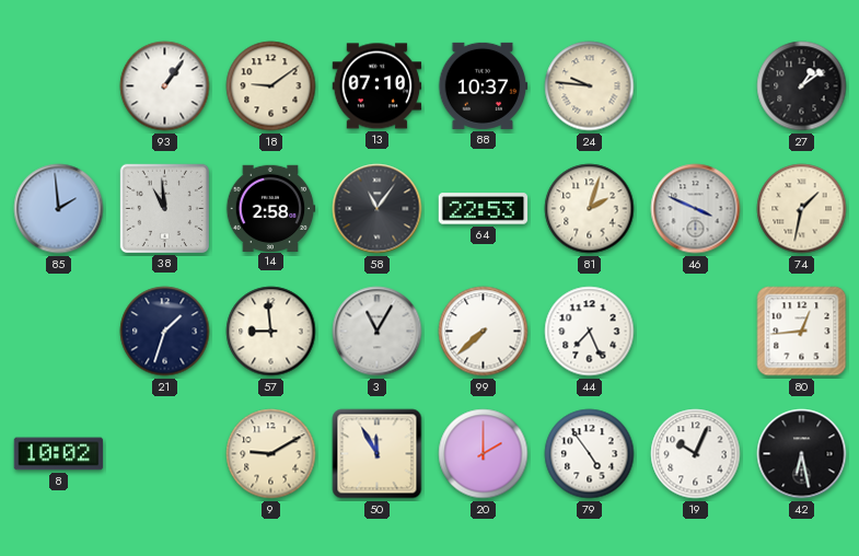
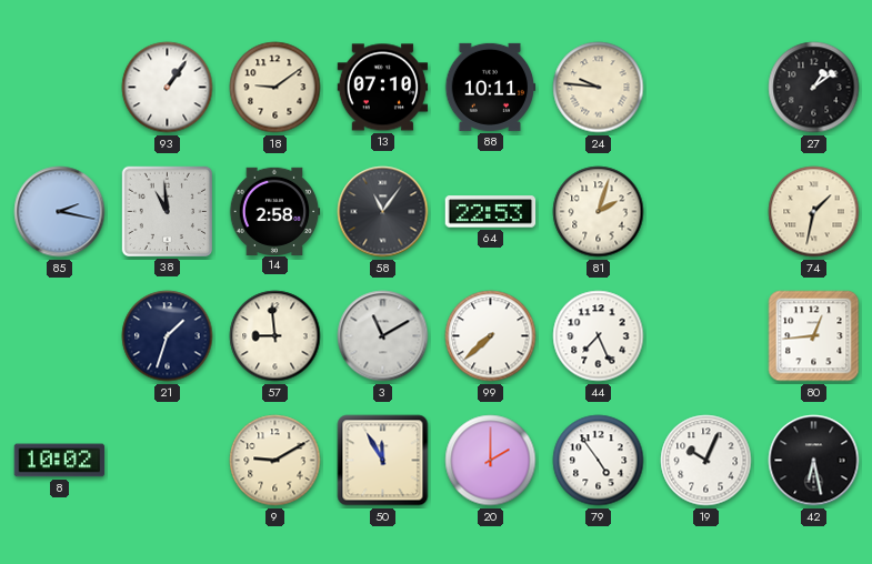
88: 10:37 -> 10:11
85: 1:59 -> 2:17
46: 3:49 -> none
3: 11:05 -> 11:10
